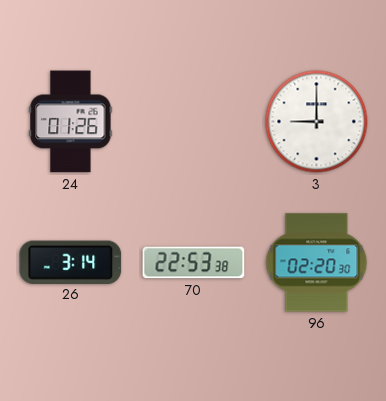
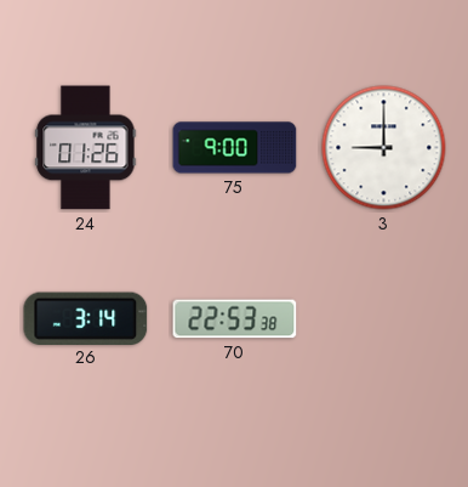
75: none -> 9:00
96: 02:20 -> none
